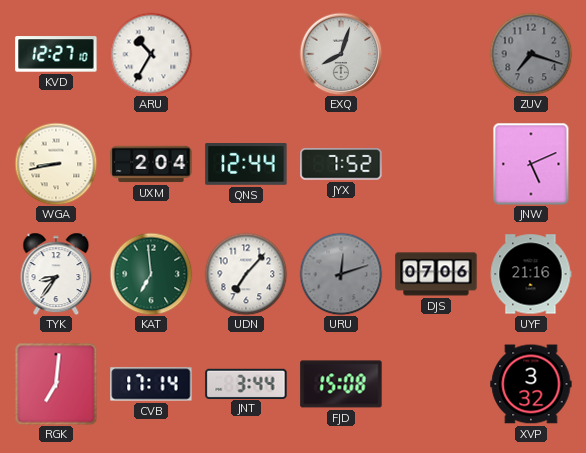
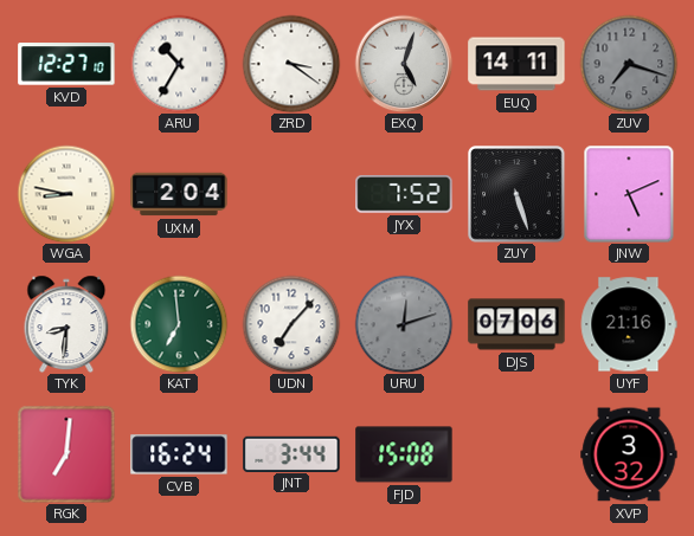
ZRD: none -> 3:21
EXQ: 8:03 -> 5:03
EUQ: none -> 14:11
WGA: 8:43 -> 8:47
QNS: 12:44 -> none
ZUY: none -> 5:27
TYK: 8:36 -> 8:31
CVB: 17:14 -> 16:24
